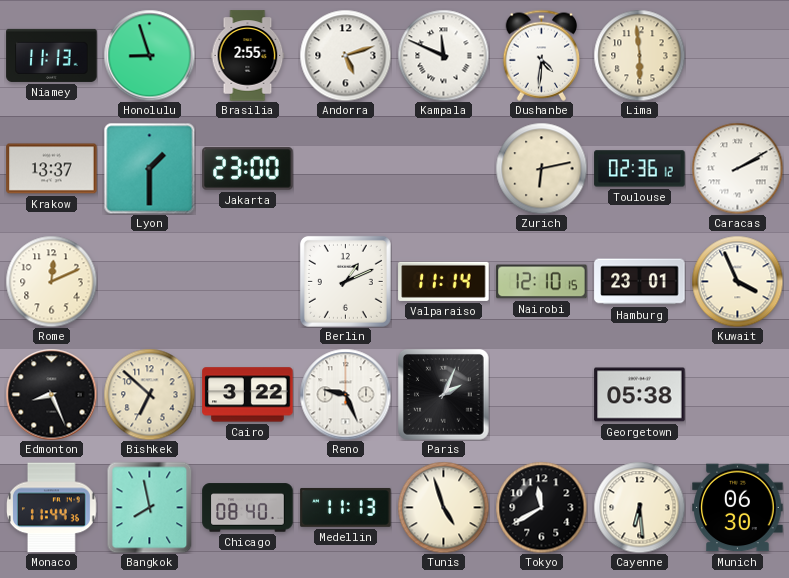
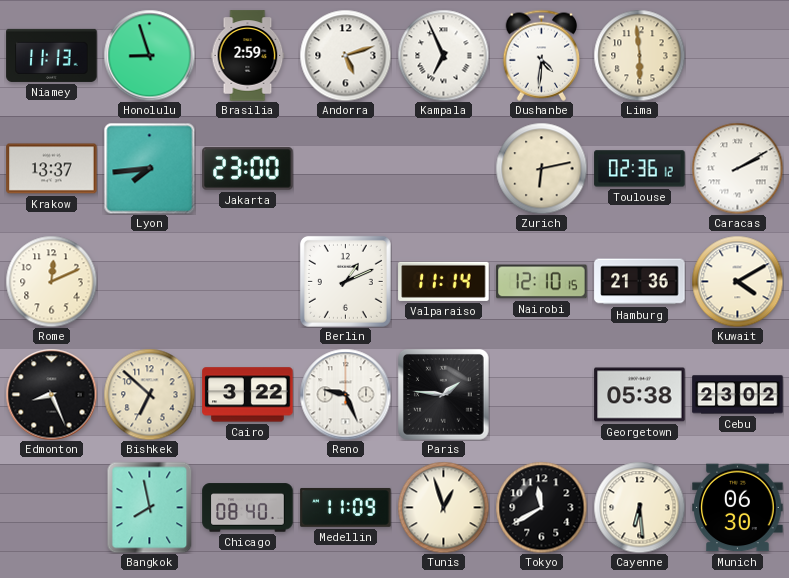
Brasilia: 2:55 -> 2:59
Kampala: 11:49 -> 6:56
Lyon: 1:30 -> 7:44
Hamburg: 23:01 -> 21:36
Kuwait: 3:56 -> 4:10
Paris: 2:04 -> 1:46
Cebu: none -> 23:02
Monaco: 11:44 -> none
Medellin: 11:13 -> 11:09
Tunis: 4:57 -> 12:57
